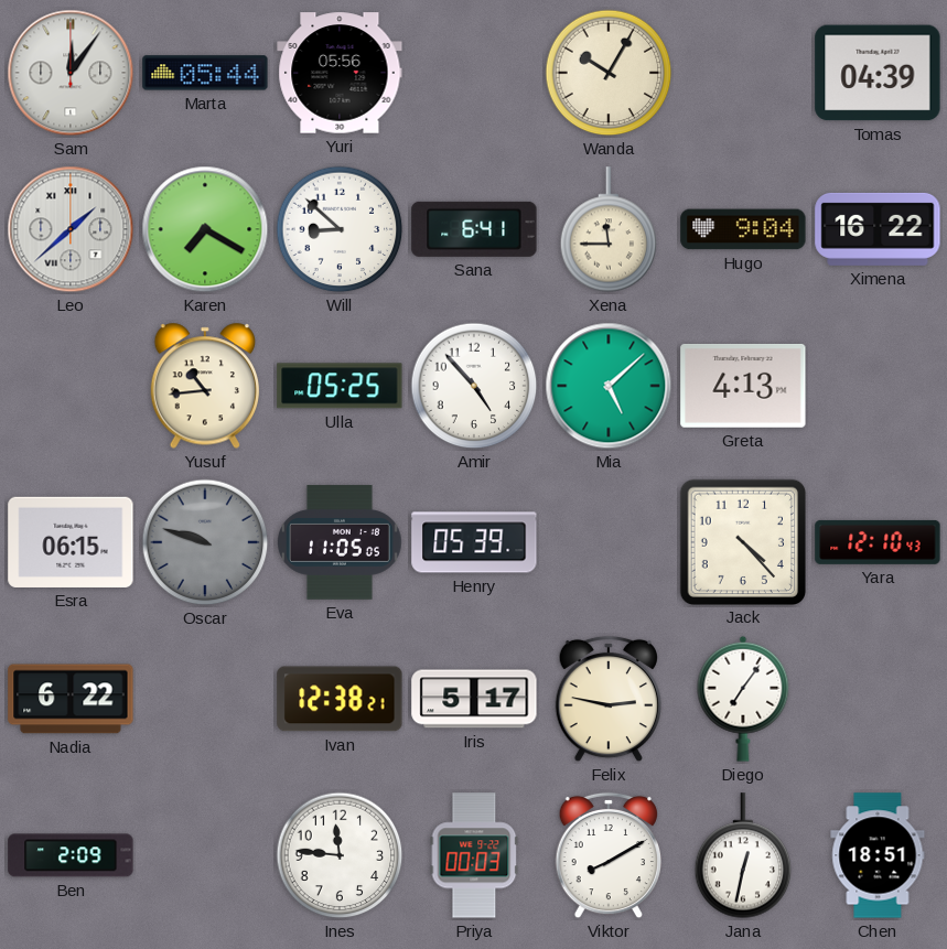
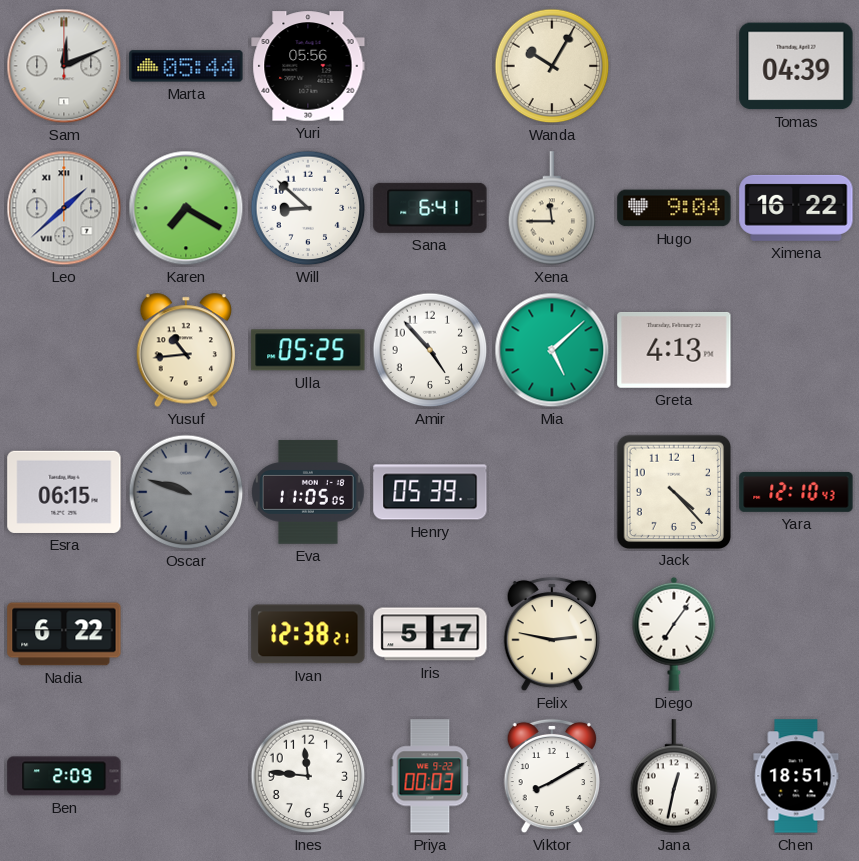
Sam: 12:06 -> 12:11
